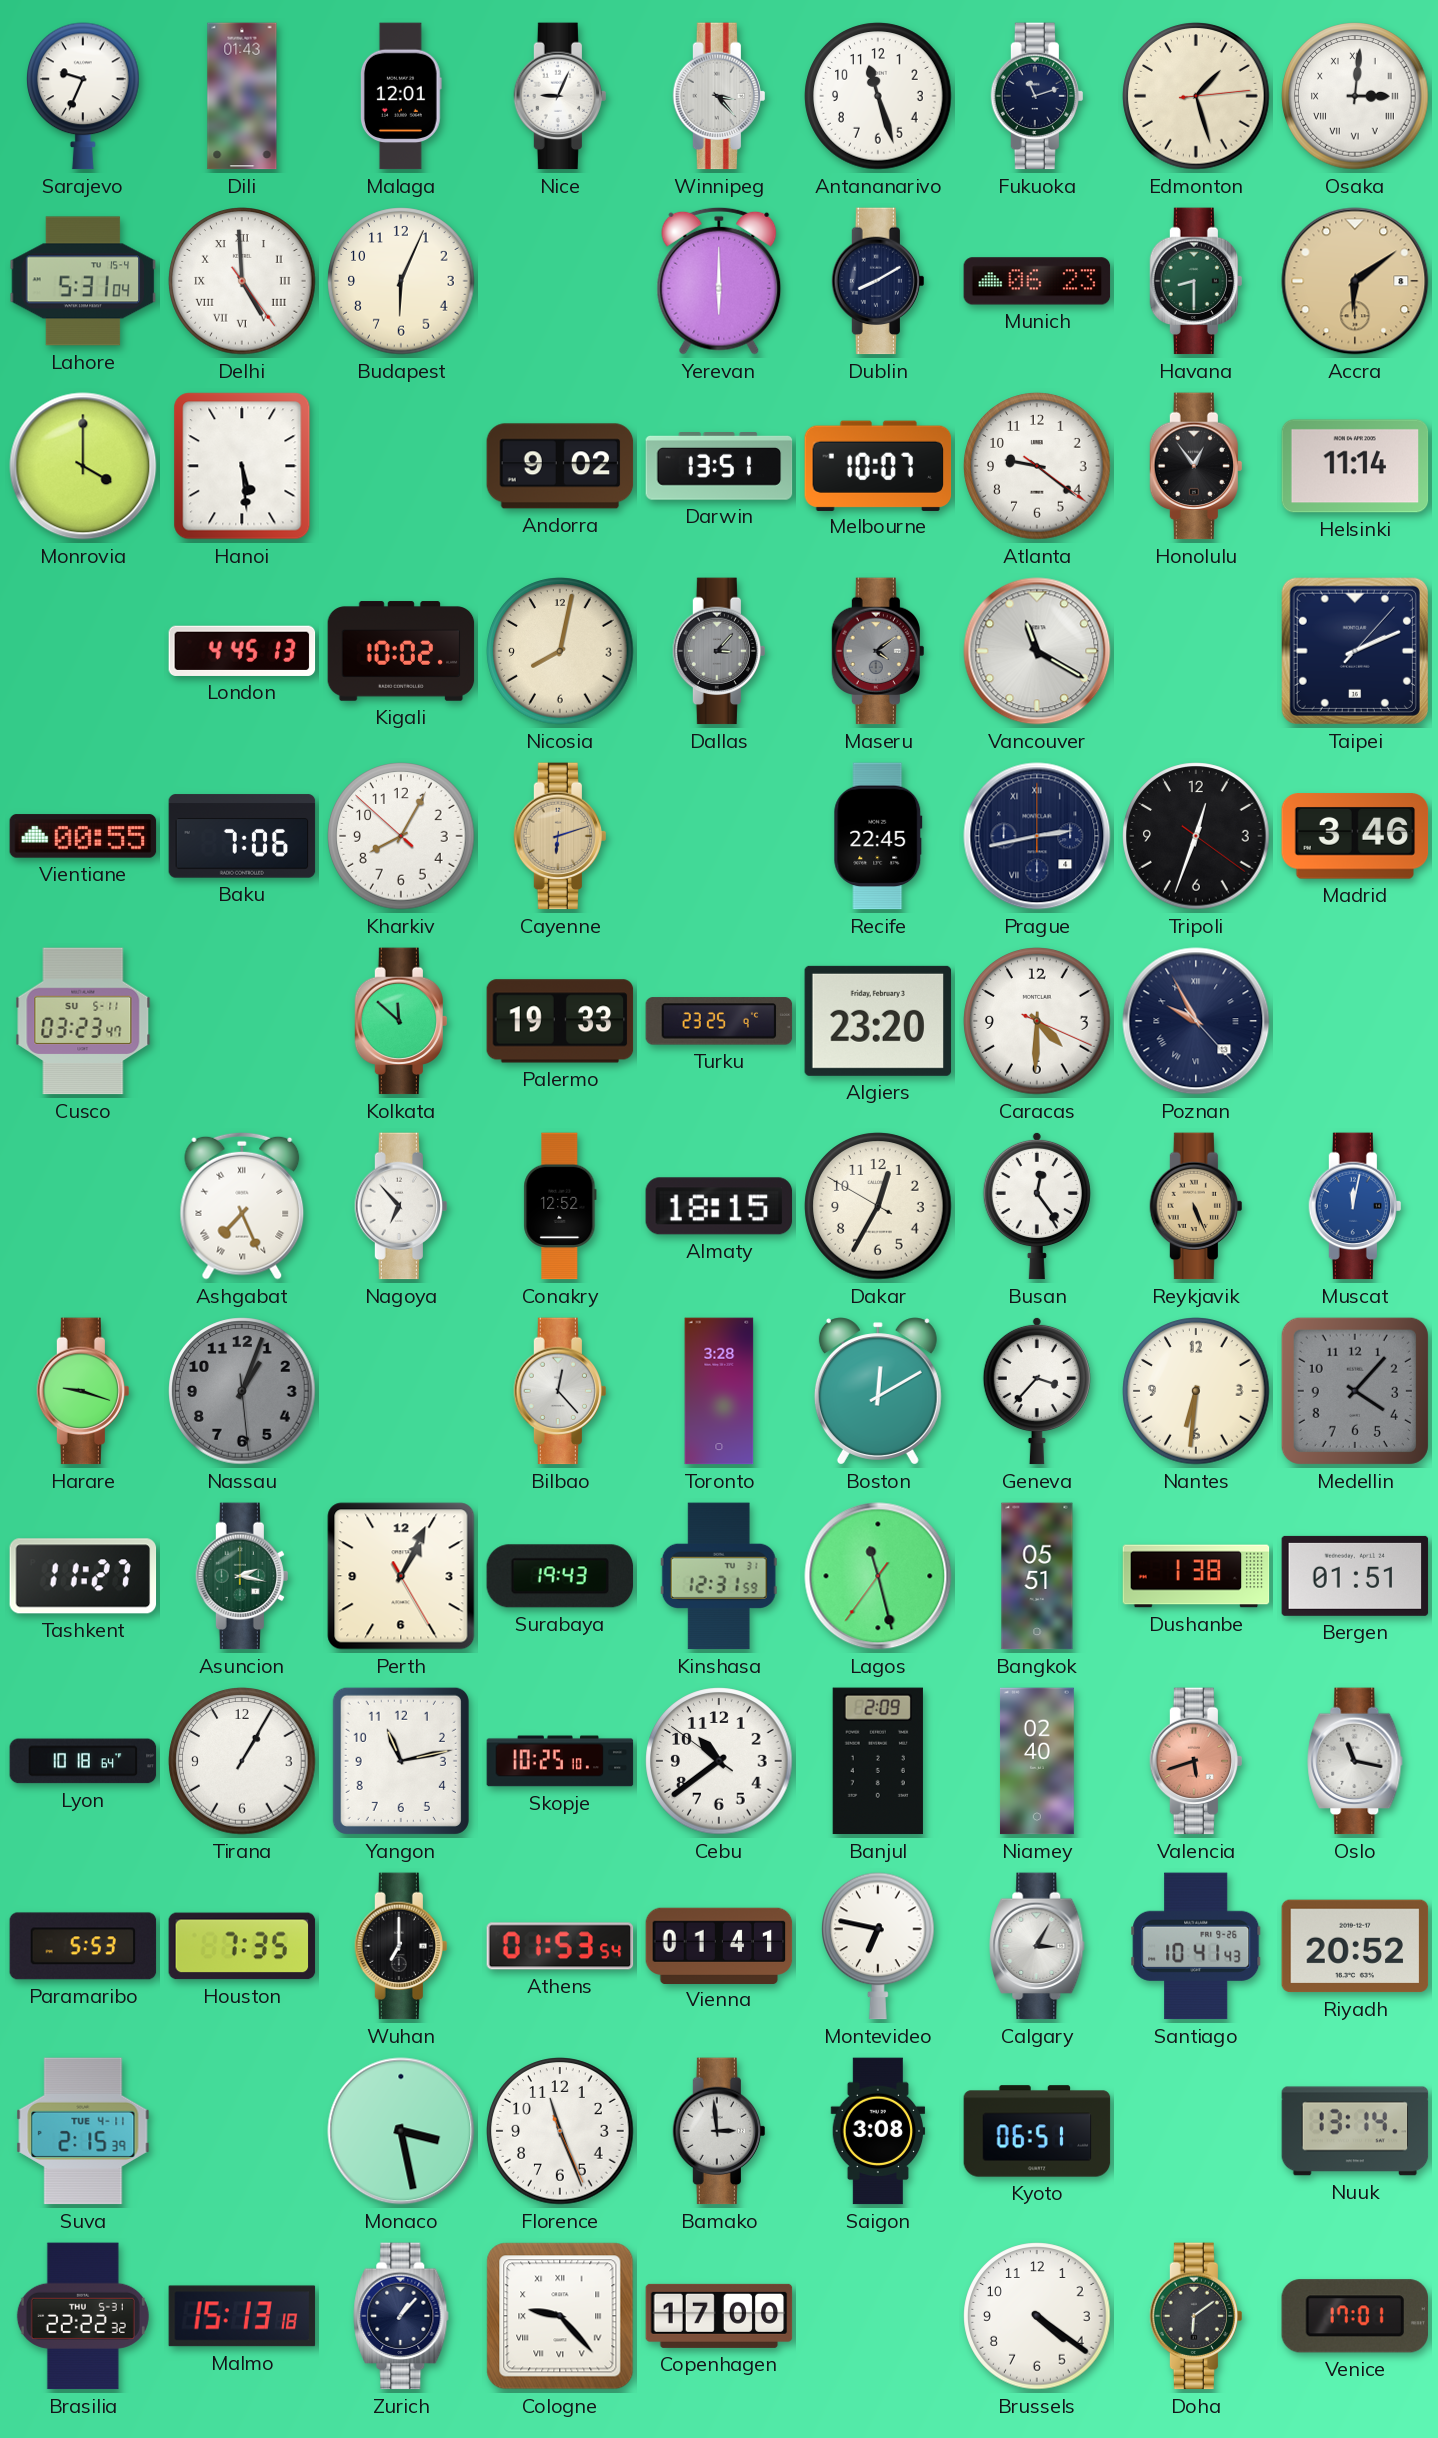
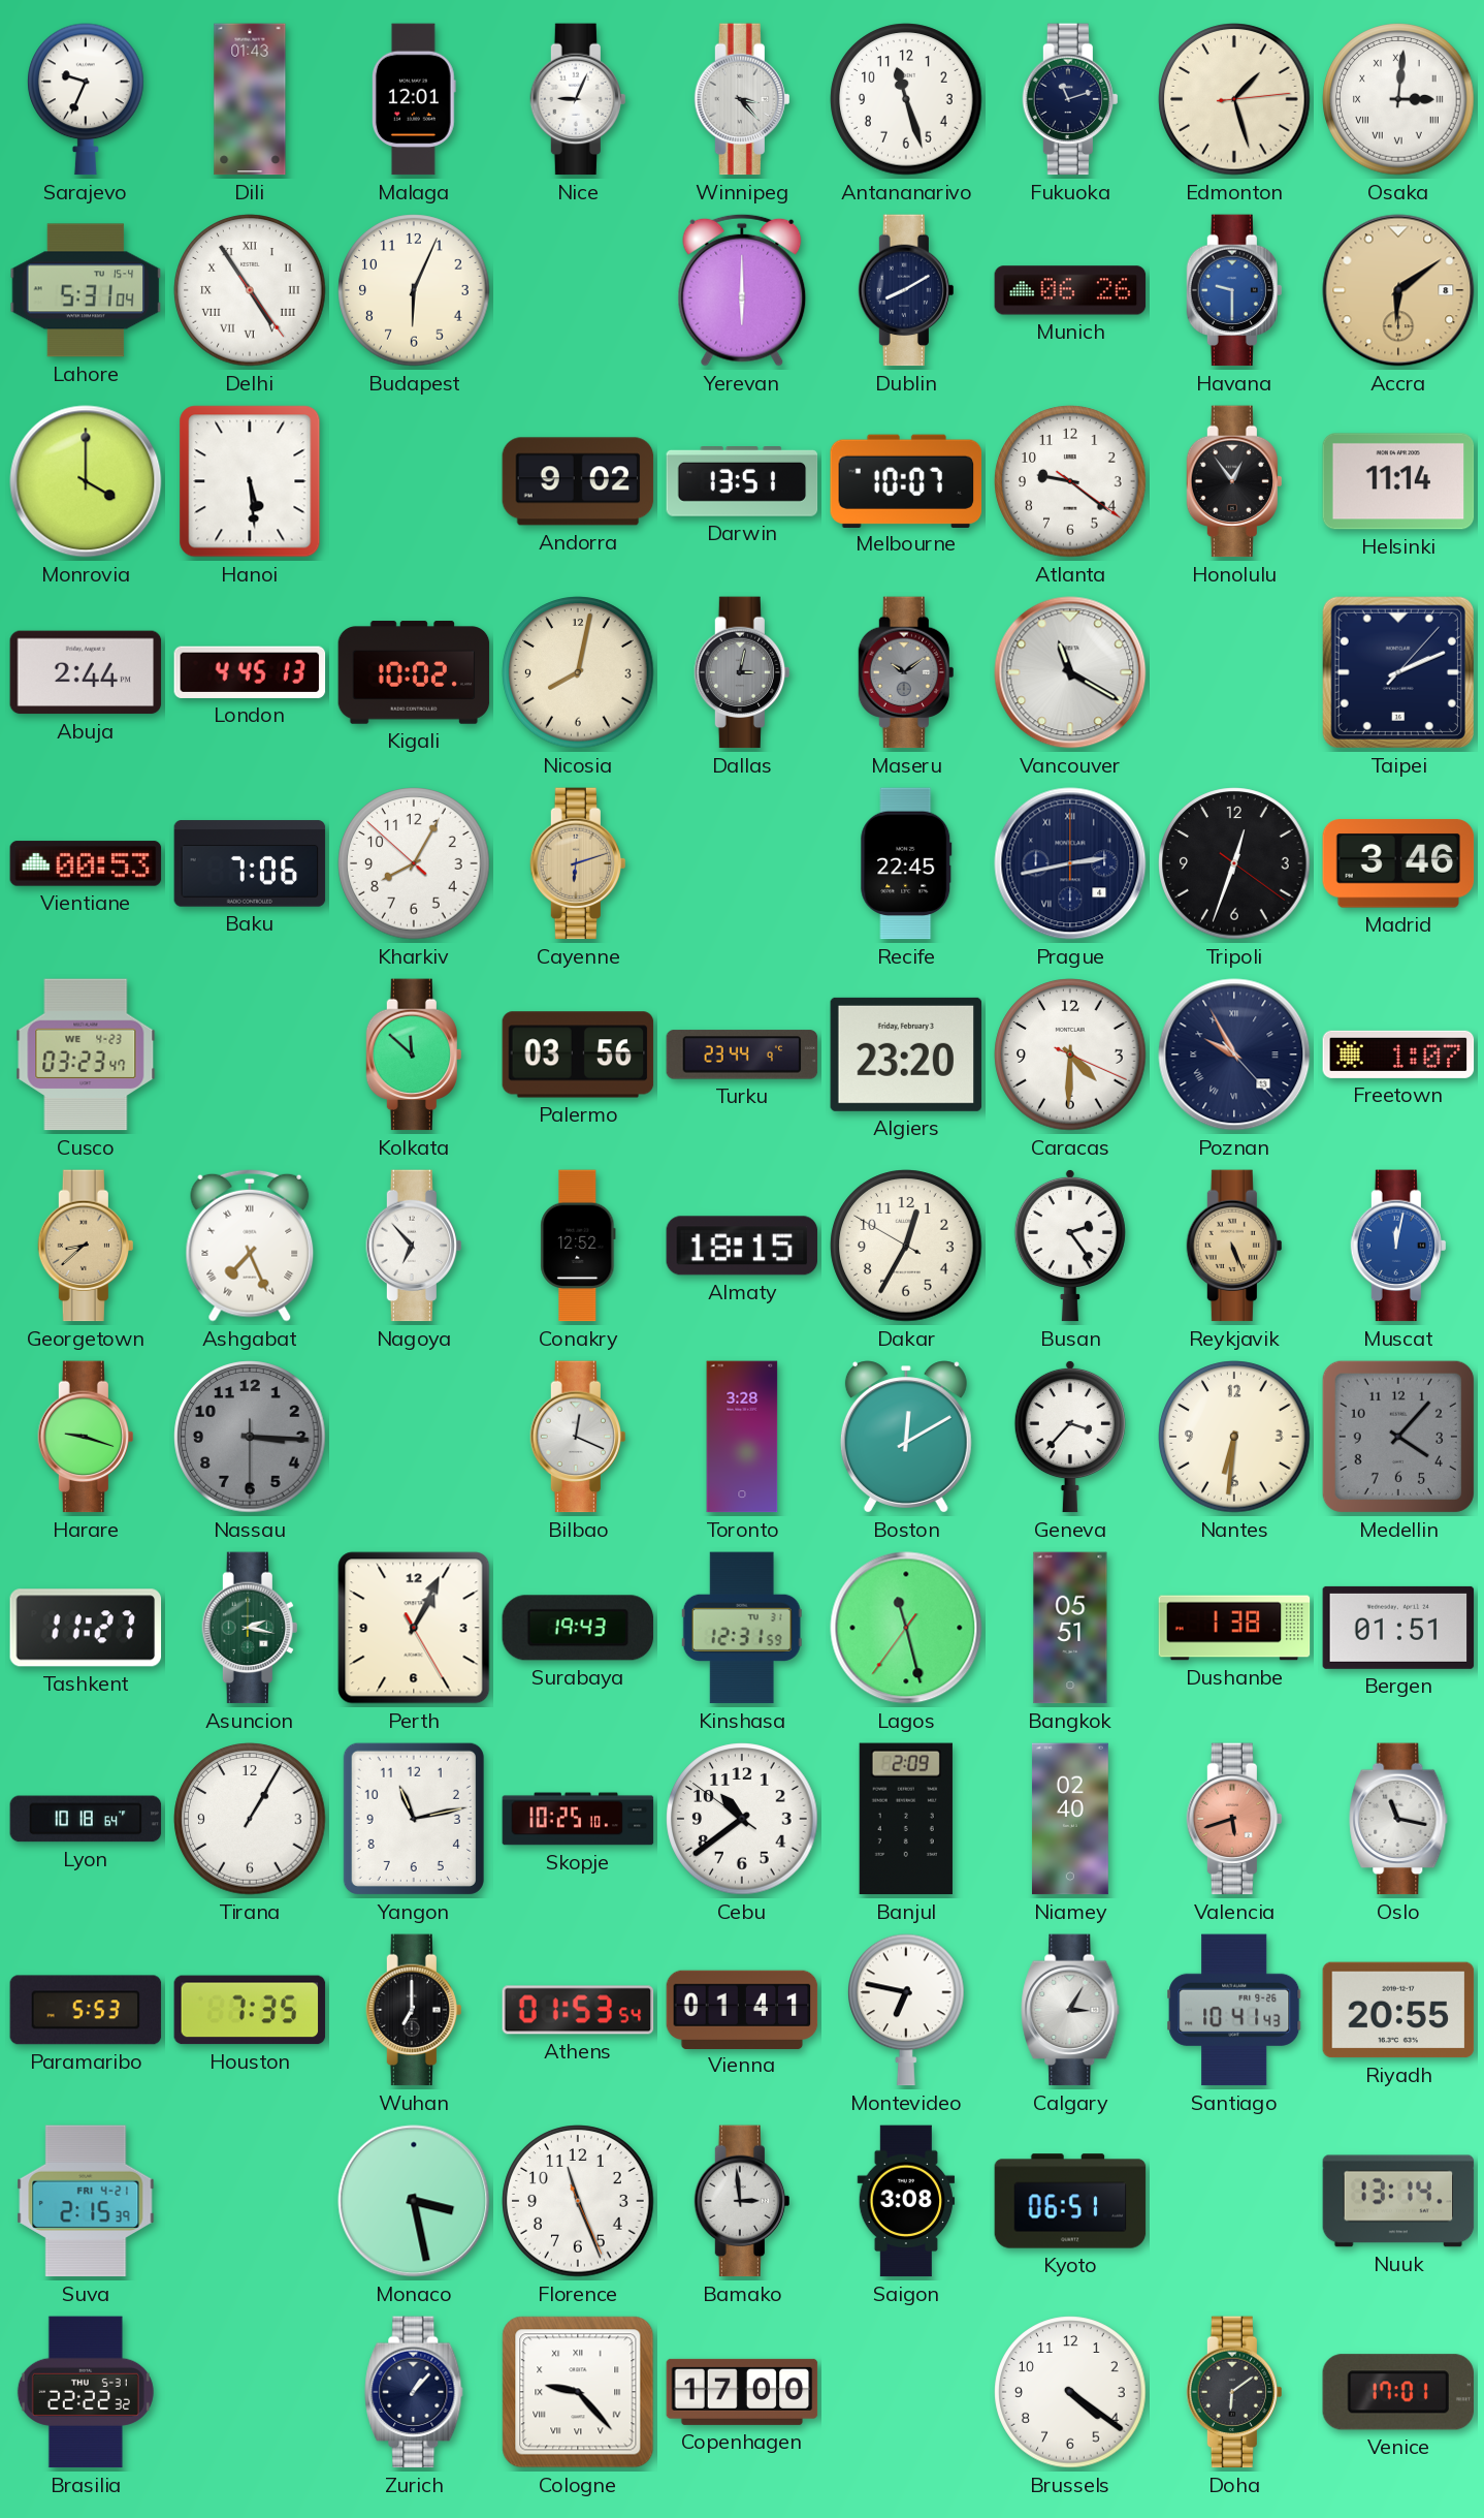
Delhi: 4:59 -> 4:54
Munich: 06:23 -> 06:26
Havana: 8:30 -> 9:30
Havana dial: green -> blue
Abuja: none -> 2:44
Dallas: 3:07 -> 3:02
Maseru: 4:09 -> 10:09
Vientiane: 00:55 -> 00:53
Cusco date: SU 5-11 -> WE 4-23
Palermo: 19:33 -> 03:56
Turku: 23:25 -> 23:44
Freetown: none -> 1:07
Georgetown: none -> 8:38
Busan: 12:24 -> 2:24
Nassau: 1:03 -> 3:15
Bilbao: 12:23 -> 12:19
Riyadh: 20:52 -> 20:55
Suva date: TUE 4-11 -> FRI 4-21
Malmo: 15:13 -> none
